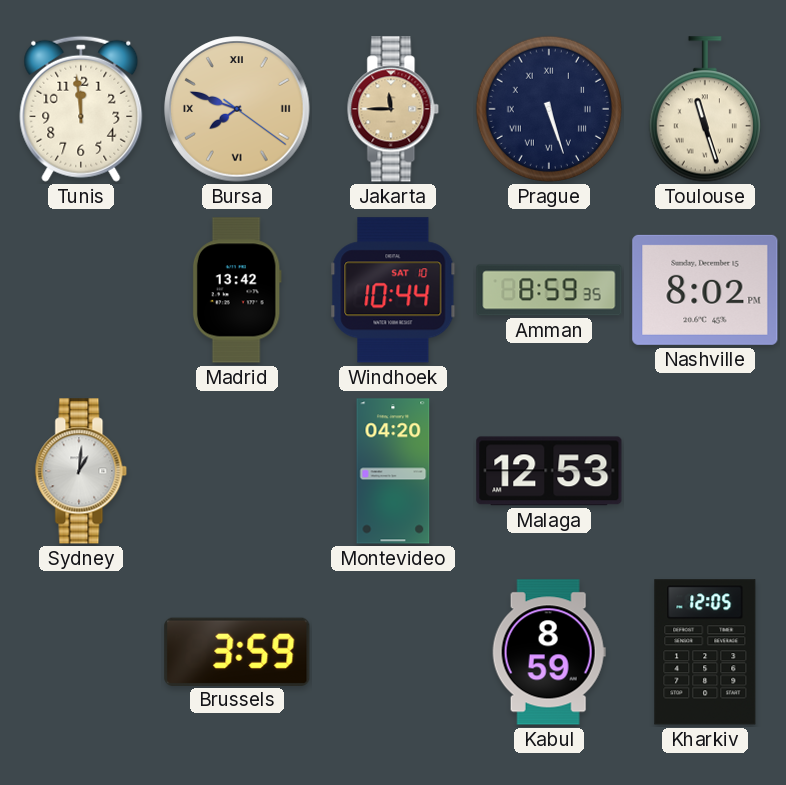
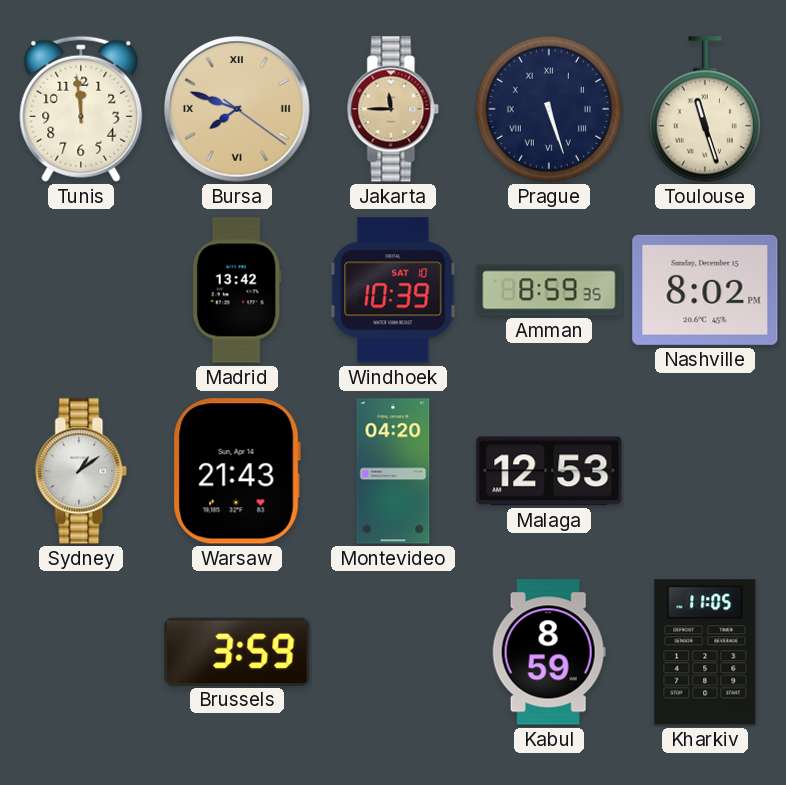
Windhoek: 10:44 -> 10:39
Sydney: 1:01 -> 1:09
Warsaw: none -> 21:43
Kharkiv: 12:05 -> 11:05
